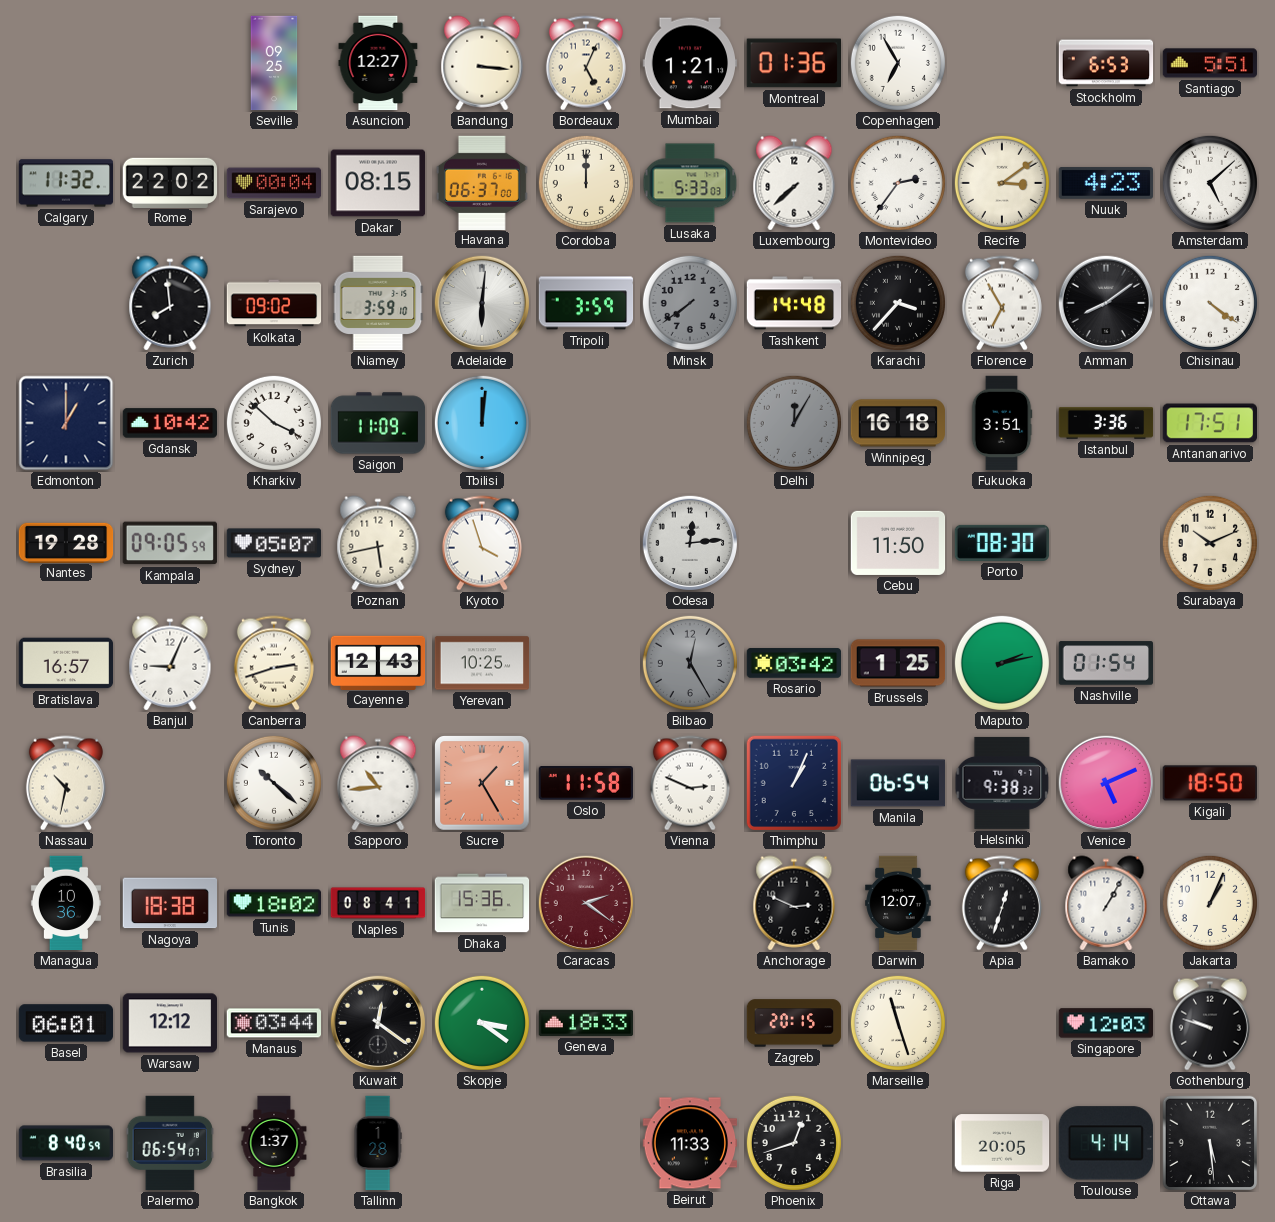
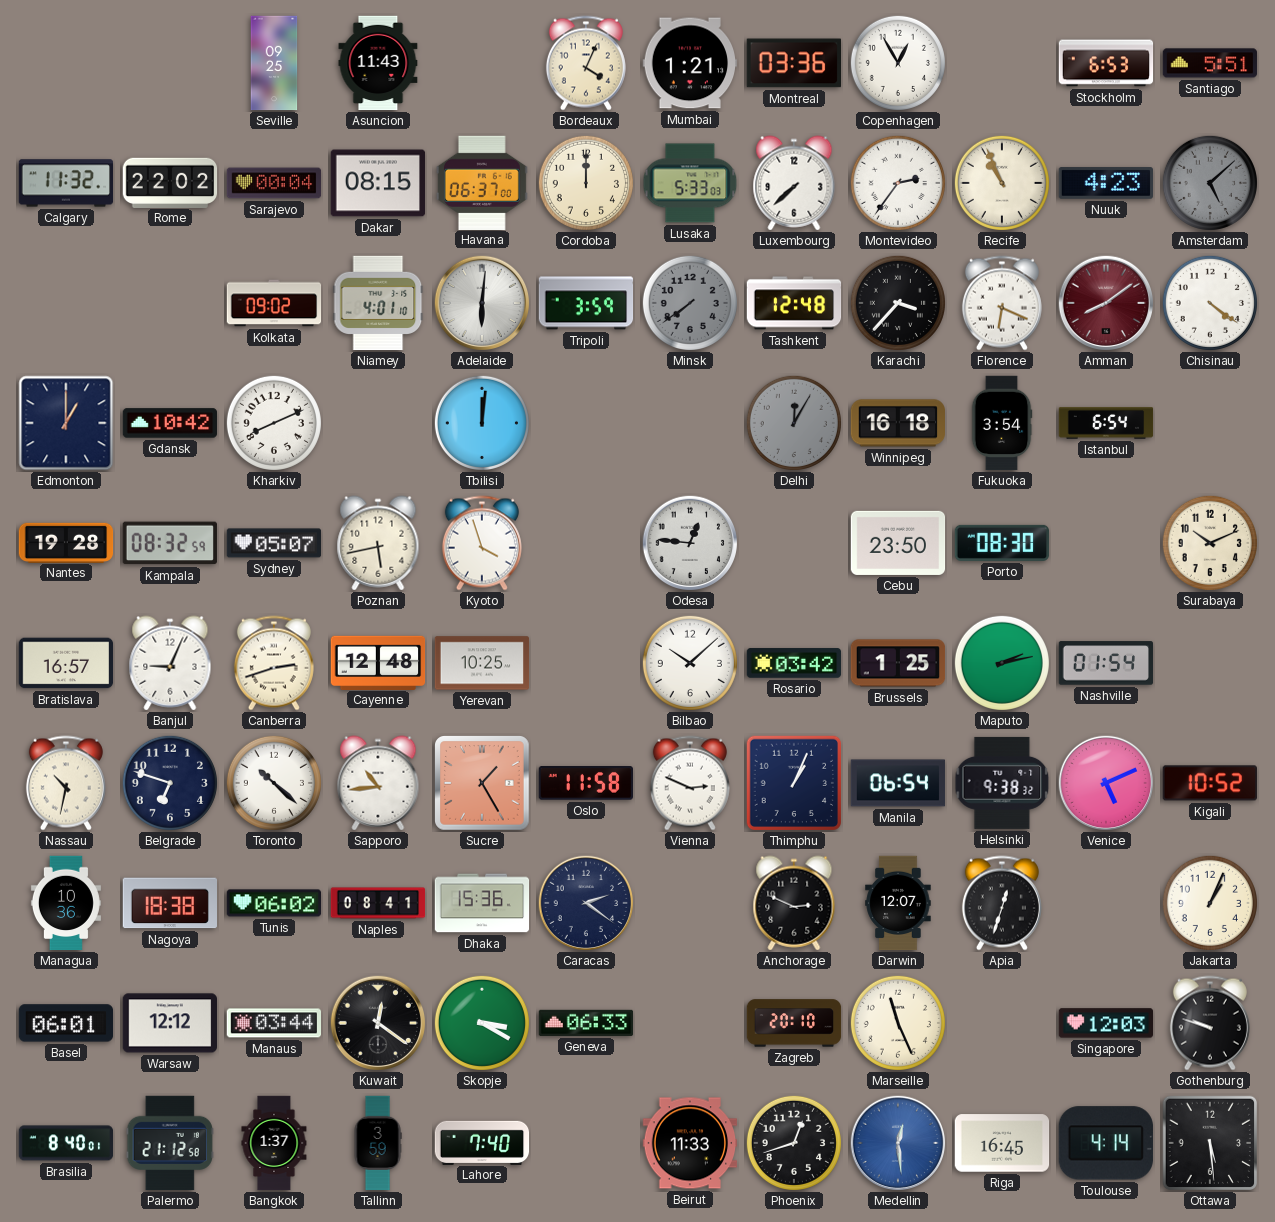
Asuncion: 12:27 -> 11:43
Bandung: 3:16 -> none
Bordeaux: 5:04 -> 4:04
Montreal: 01:36 -> 03:36
Copenhagen: 6:55 -> 12:55
Recife: 3:09 -> 10:56
Amsterdam dial: white -> grey
Zurich: 7:59 -> none
Niamey: 3:59 -> 4:01
Tashkent: 14:48 -> 12:48
Florence: 6:55 -> 6:19
Amman dial: black -> burgundy
Kharkiv: 3:52 -> 8:11
Saigon: 11:09 -> none
Fukuoka: 3:51 -> 3:54
Istanbul: 3:36 -> 6:54
Antananarivo: 17:51 -> none
Kampala: 09:05 -> 08:32
Odesa: 12:14 -> 12:46
Cebu: 11:50 -> 23:50
Cayenne: 12:43 -> 12:48
Bilbao: 12:25 -> 10:08
Bilbao dial: grey -> white
Belgrade: none -> 6:48
Kigali: 18:50 -> 10:52
Tunis: 18:02 -> 06:02
Caracas dial: burgundy -> navy
Bamako: 1:05 -> none
Skopje: 3:21 -> 3:20
Geneva: 18:33 -> 06:33
Zagreb: 20:15 -> 20:10
Marseille: 11:27 -> 11:26
Brasilia: 8:40:59 -> 8:40:01
Palermo: 06:54 -> 21:12
Tallinn: 1:28 -> 3:59
Lahore: none -> 7:40
Medellin: none -> 12:29
Riga: 20:05 -> 16:45
